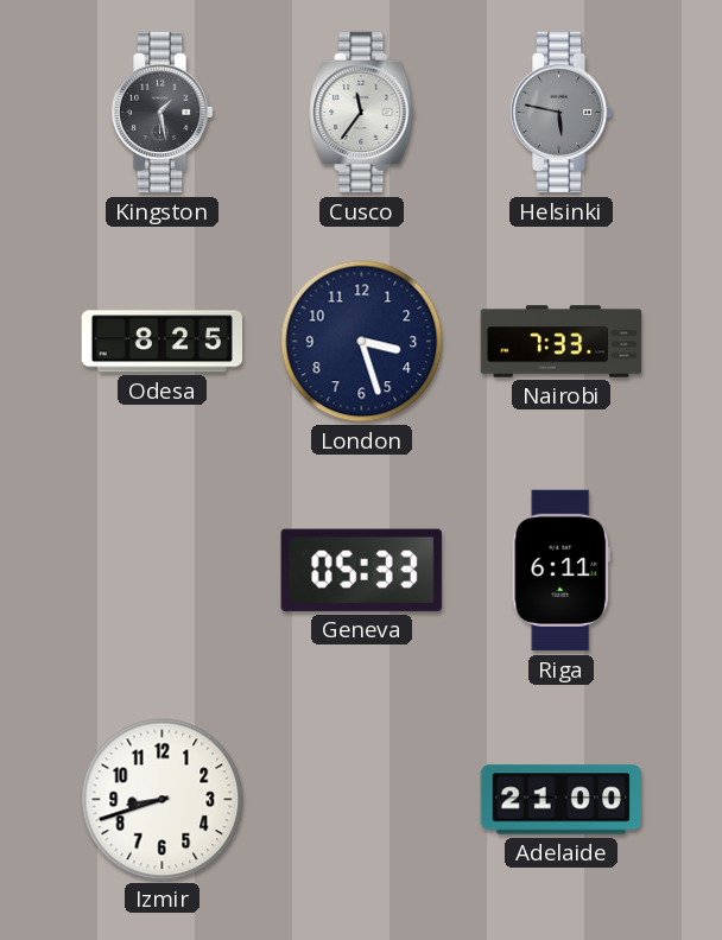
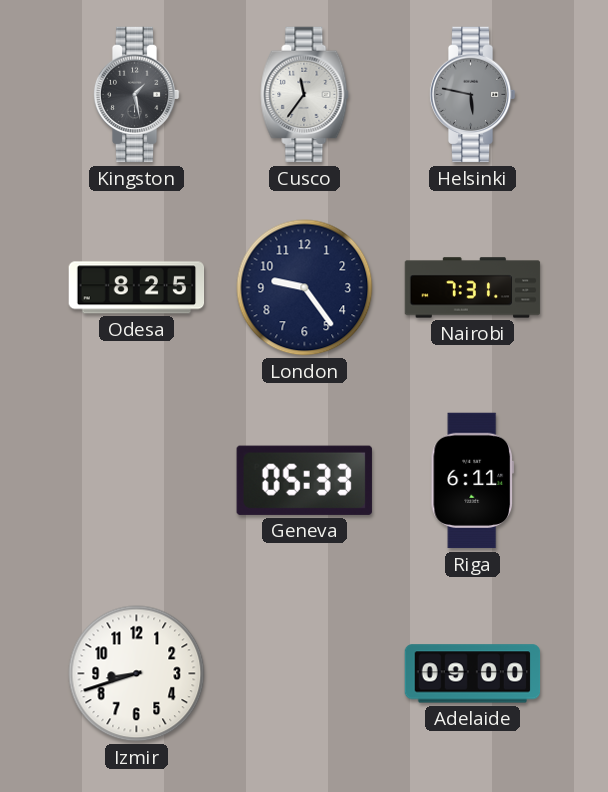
London: 3:27 -> 9:24
Nairobi: 7:33 -> 7:31
Adelaide: 21:00 -> 09:00
